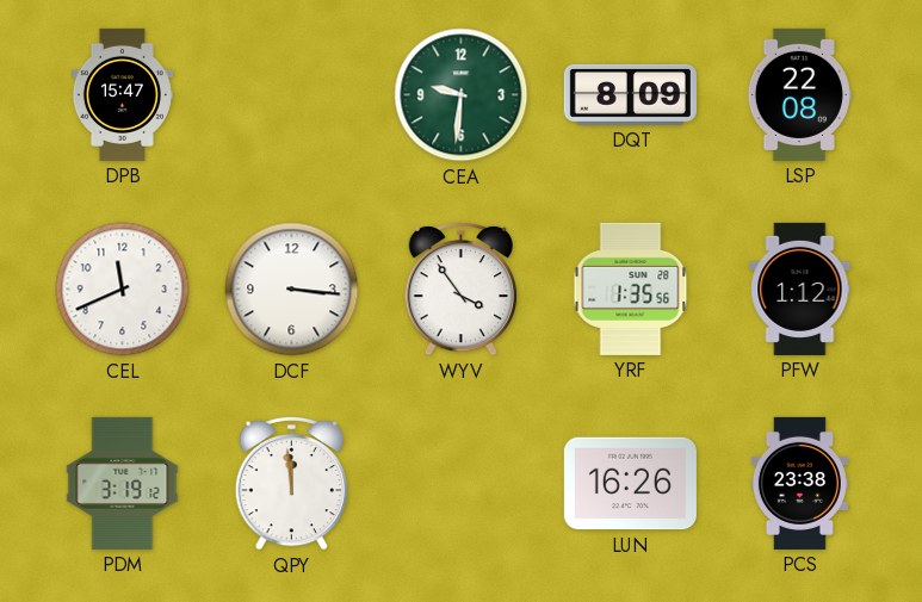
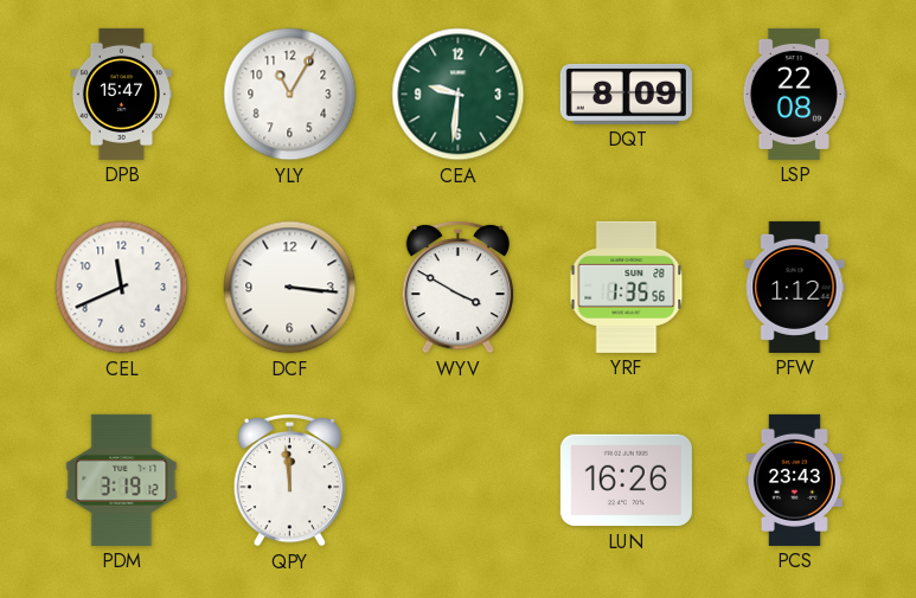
YLY: none -> 11:05
WYV: 3:54 -> 3:50
PCS: 23:38 -> 23:43
